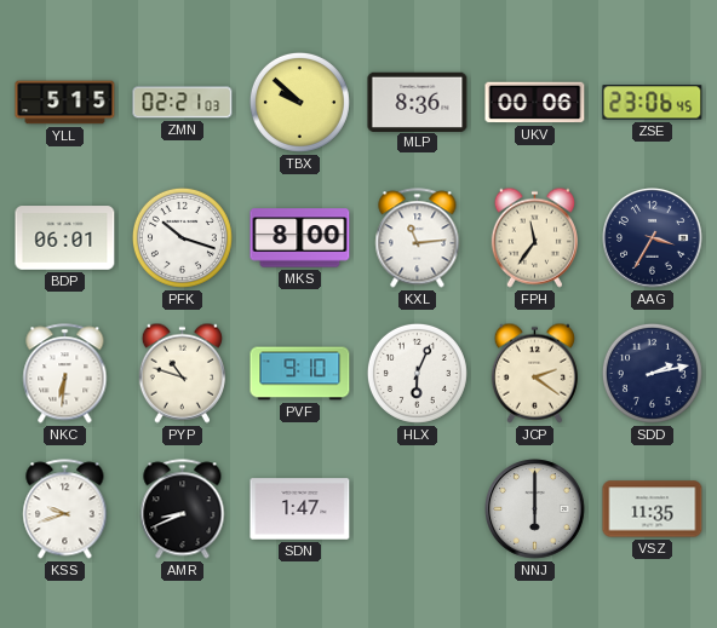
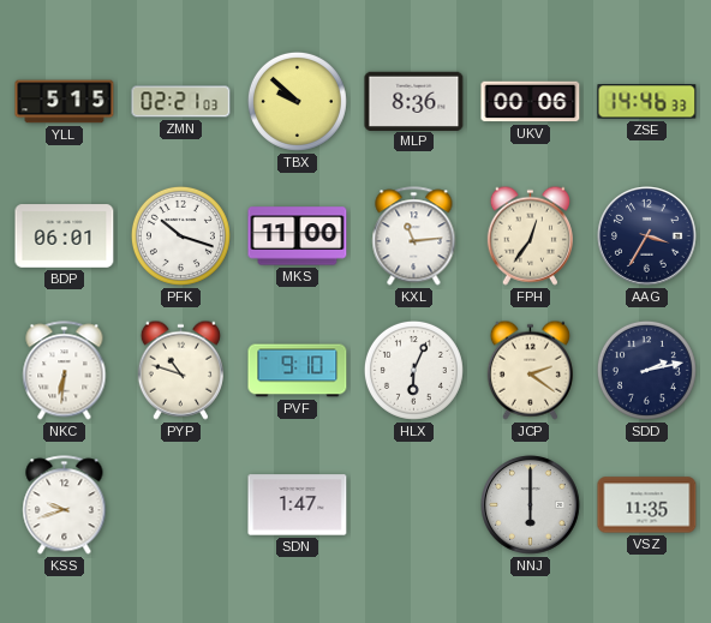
ZSE: 23:06 -> 14:46
MKS: 8:00 -> 11:00
FPH: 11:36 -> 12:36
AMR: 8:41 -> none
